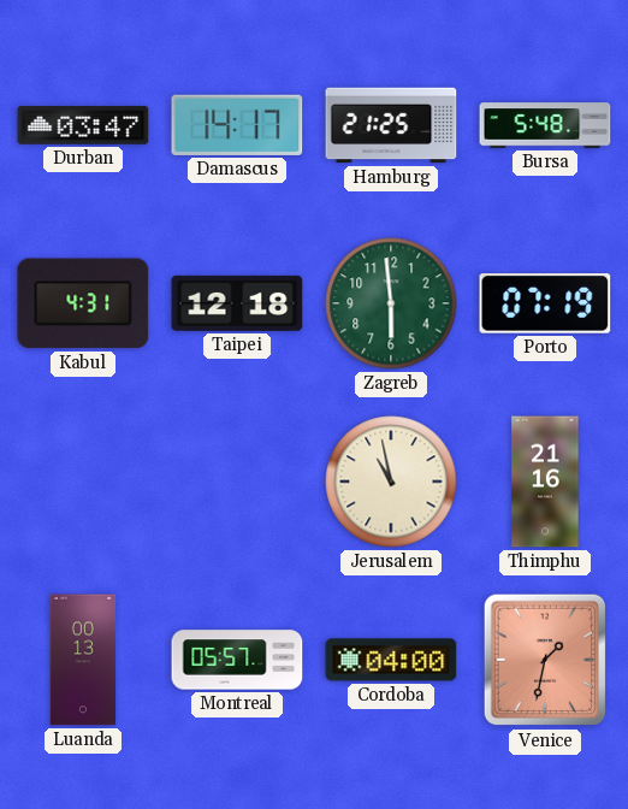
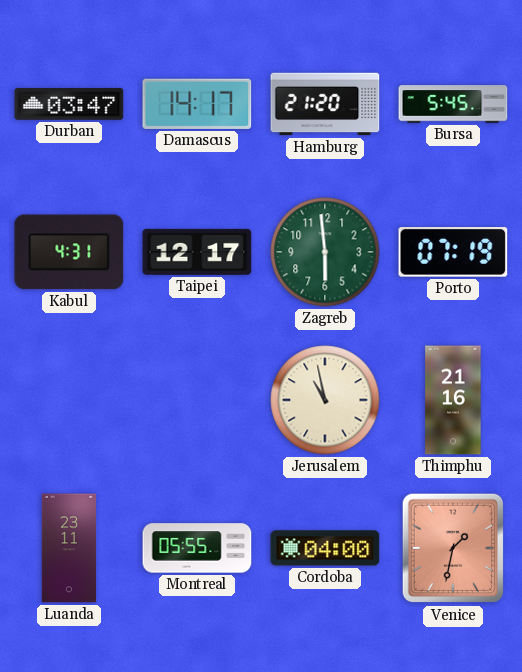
Hamburg: 21:25 -> 21:20
Bursa: 5:48 -> 5:45
Taipei: 12:18 -> 12:17
Luanda: 00:13 -> 23:11
Montreal: 05:57 -> 05:55
